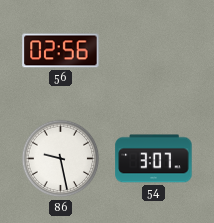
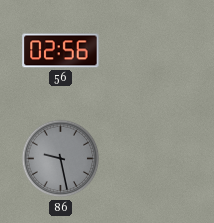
86 dial: white -> grey
54: 3:07 -> none
